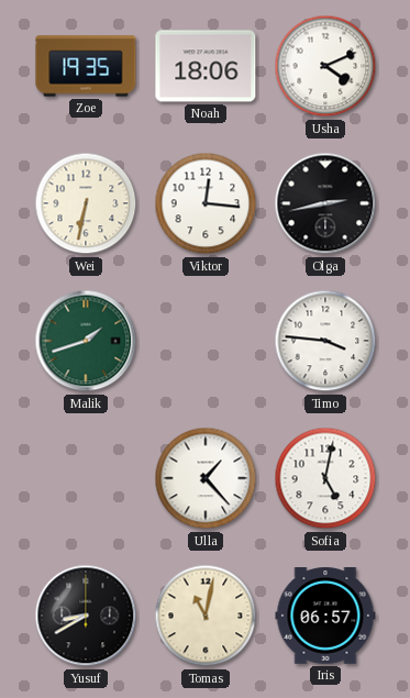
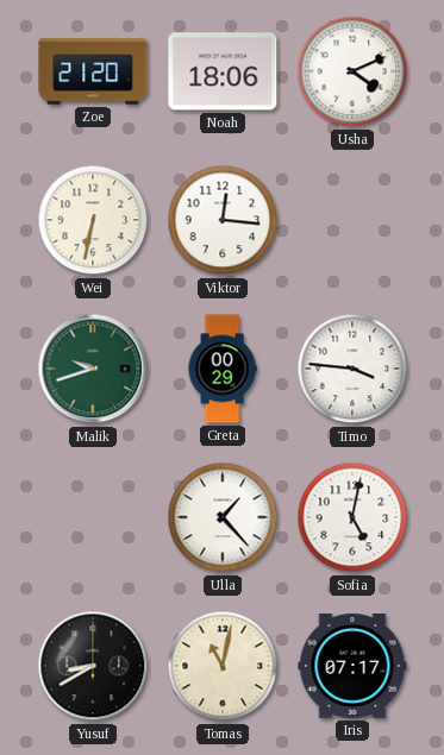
Zoe: 19:35 -> 21:20
Olga: 2:43 -> none
Malik: 1:42 -> 9:42
Greta: none -> 00:29
Iris: 06:57 -> 07:17
